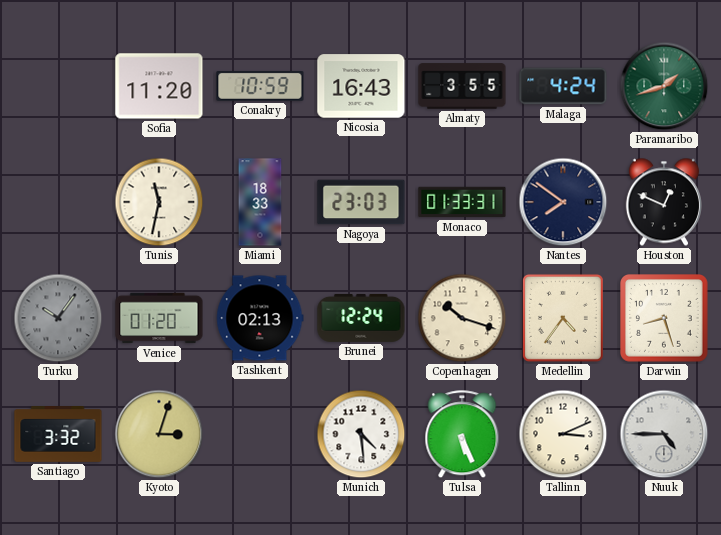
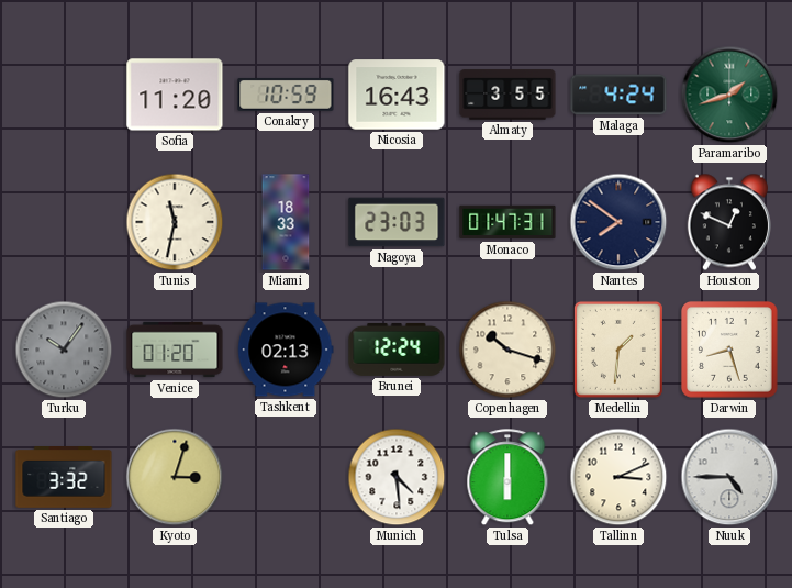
Monaco: 01:33 -> 01:47
Medellin: 4:36 -> 1:31
Tulsa: 5:26 -> 6:00
